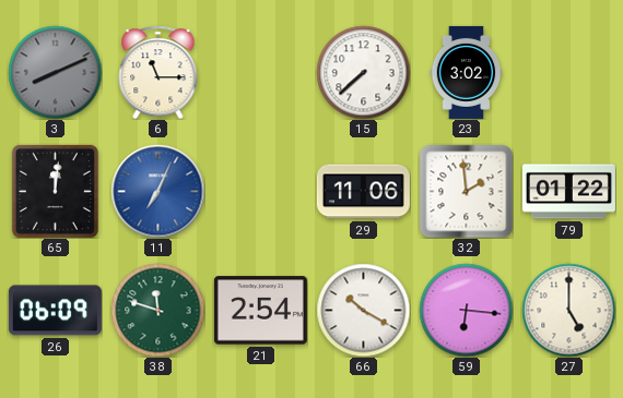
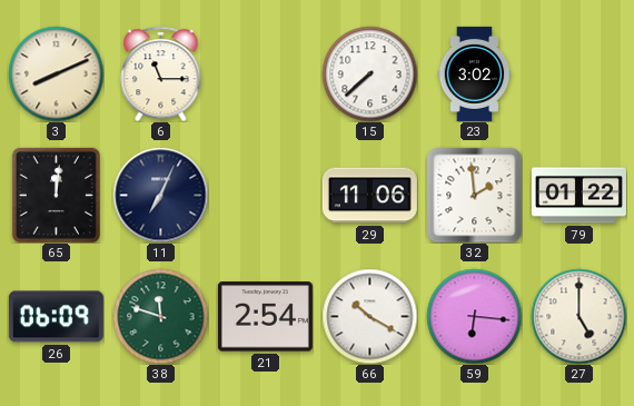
3 dial: grey -> cream
11 dial: blue -> navy
